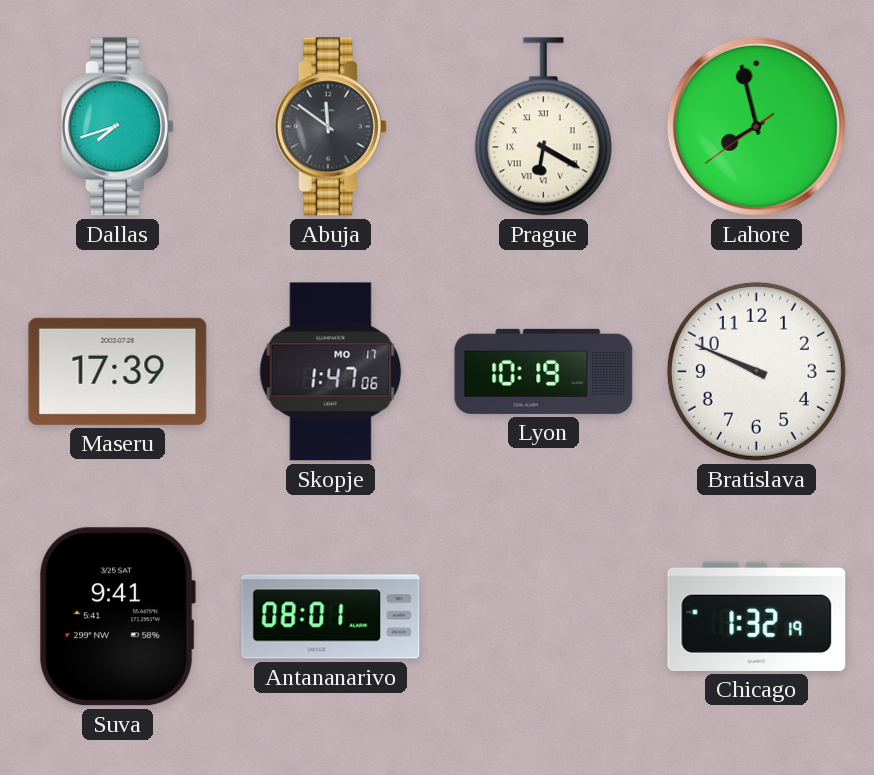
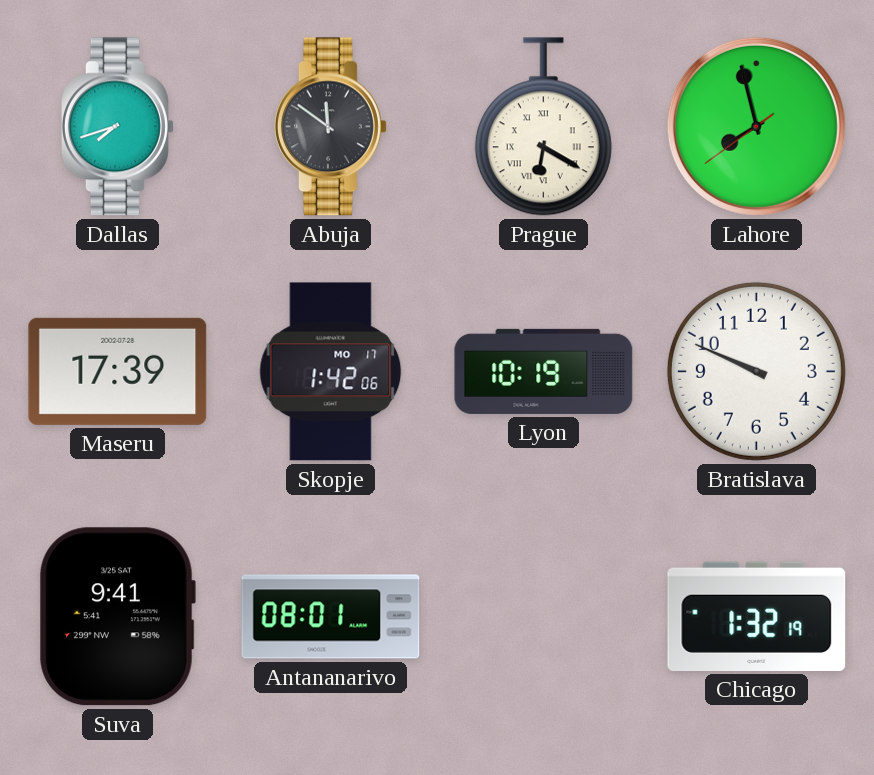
Skopje: 1:47 -> 1:42
